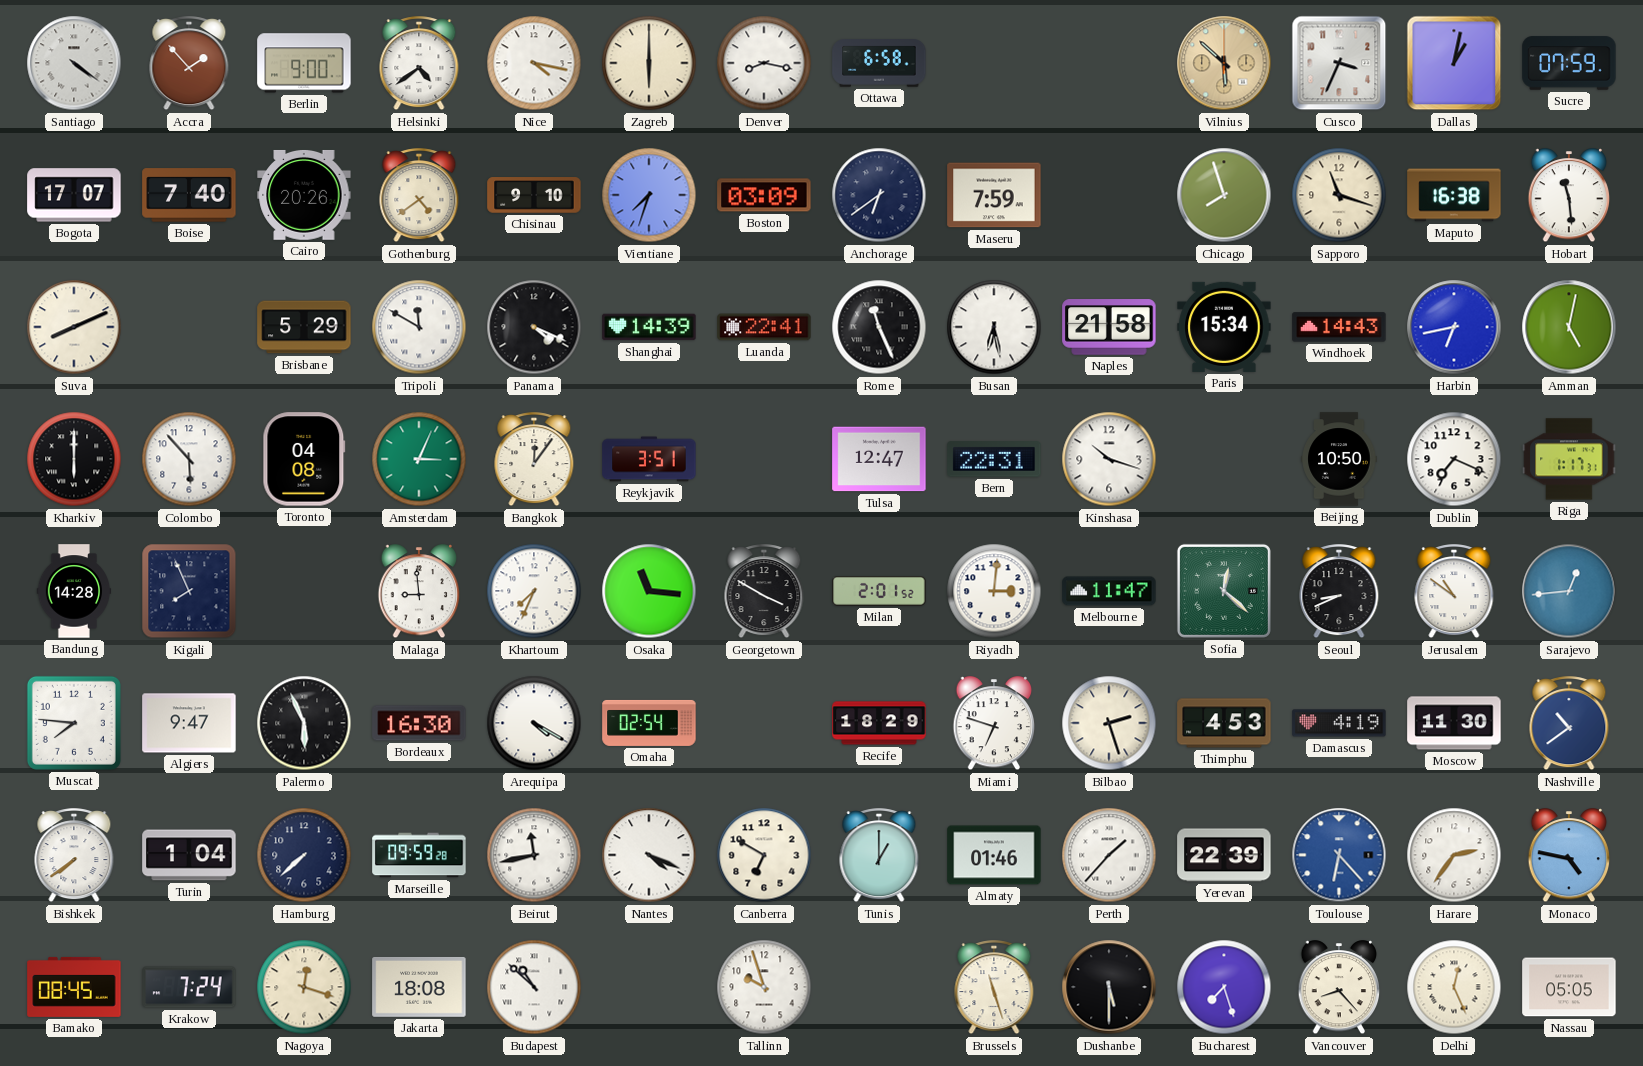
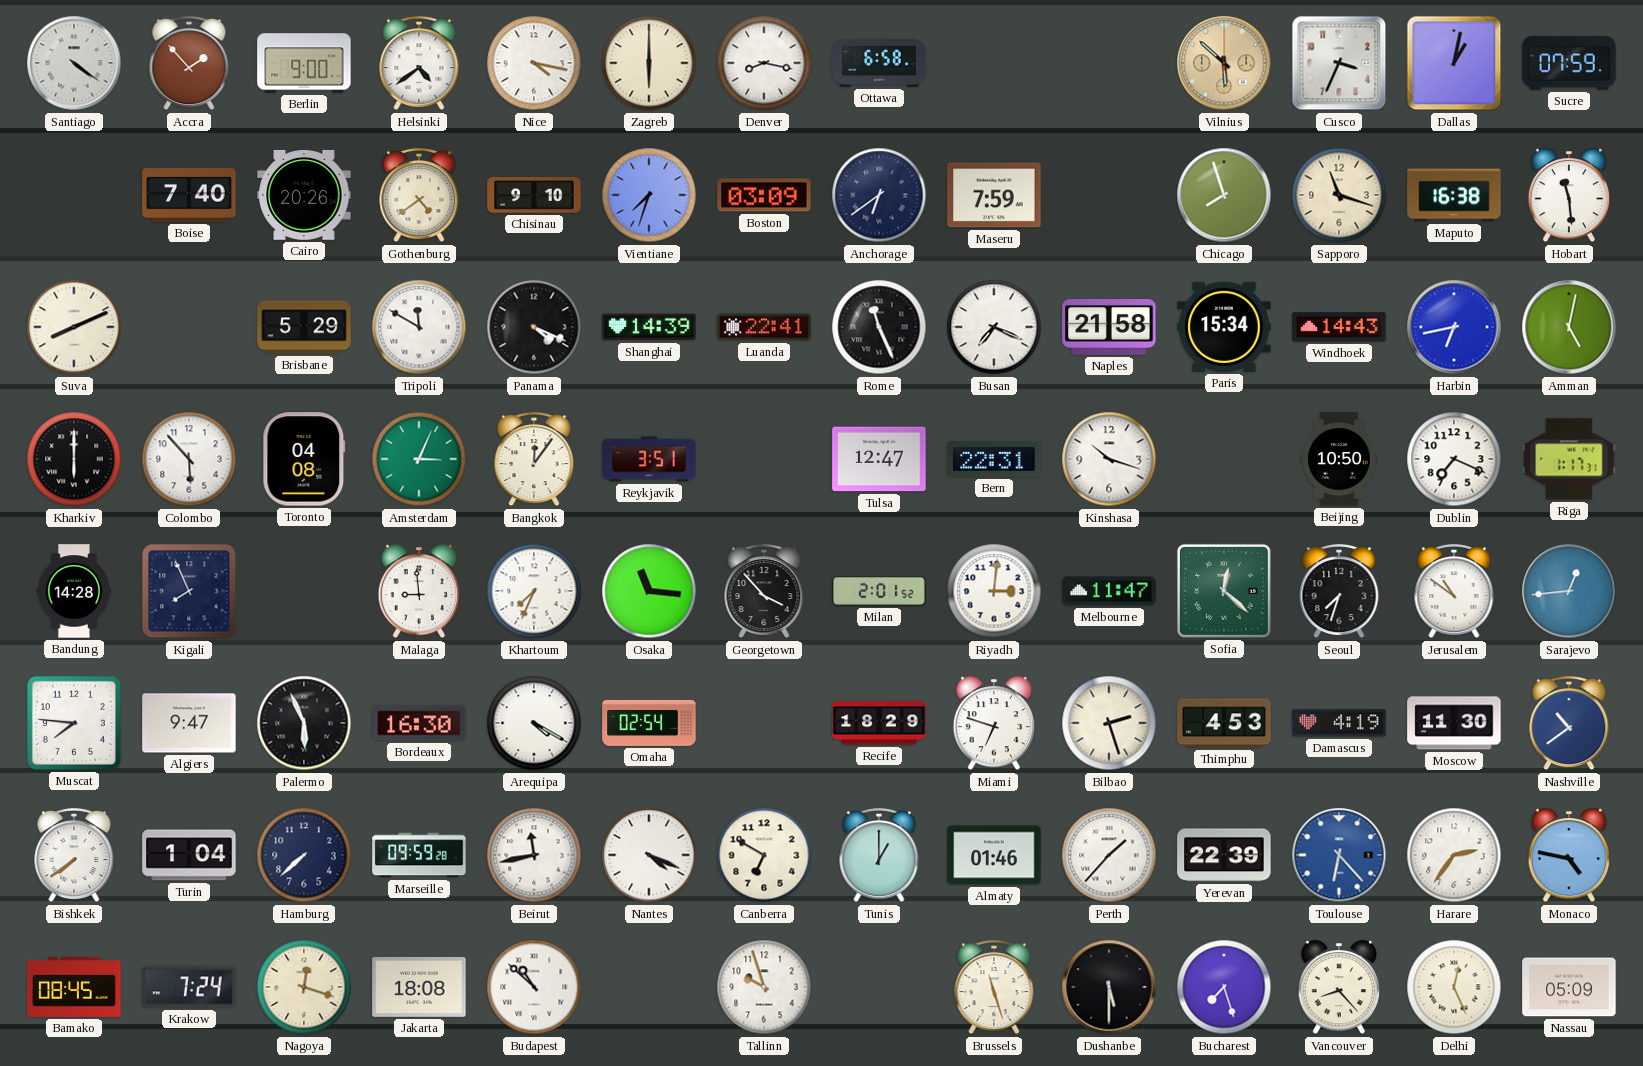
Bogota: 17:07 -> none
Busan: 6:28 -> 7:19
Georgetown: 3:50 -> 3:53
Seoul: 8:41 -> 7:33
Nassau: 05:05 -> 05:09
